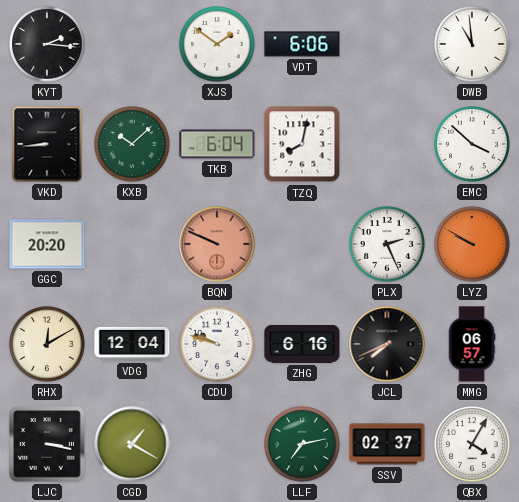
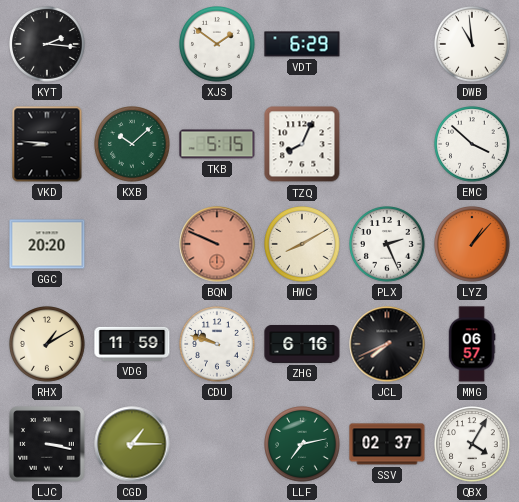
VDT: 6:06 -> 6:29
VKD: 8:44 -> 8:46
TKB: 6:04 -> 5:15
TZQ: 8:02 -> 8:04
HWC: none -> 8:10
LYZ: 9:50 -> 1:07
RHX: 12:10 -> 1:10
VDG: 12:04 -> 11:59
CGD: 1:20 -> 1:15
